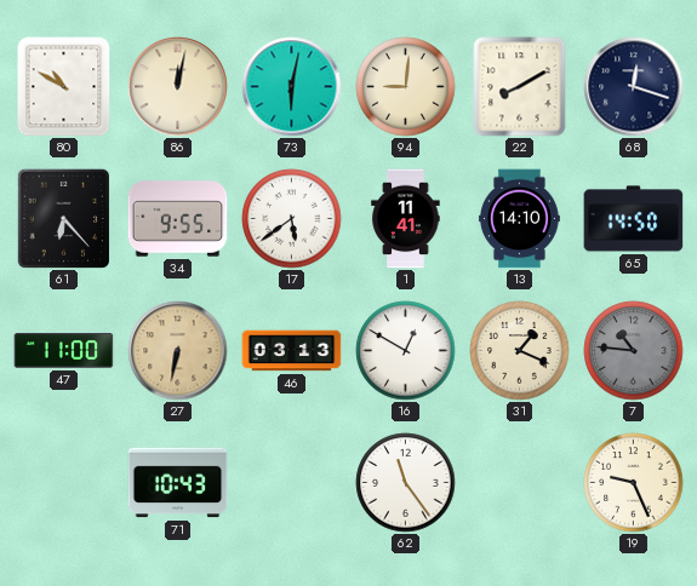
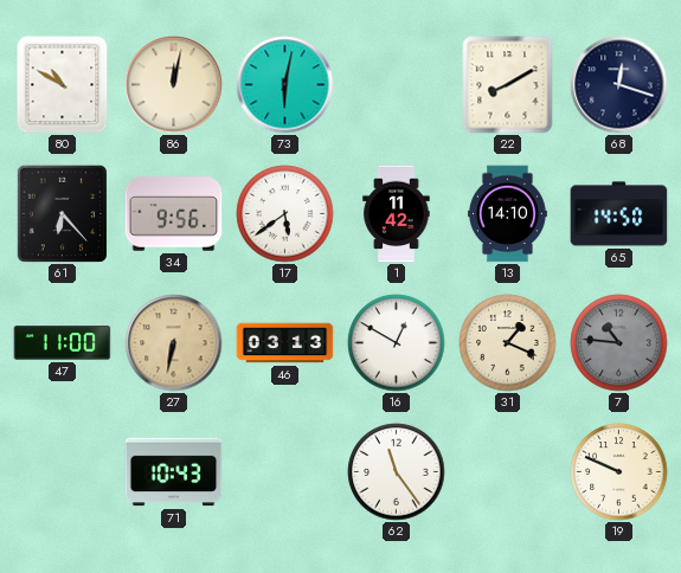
94: 9:01 -> none
34: 9:55 -> 9:56
1: 11:41 -> 11:42
19: 9:26 -> 9:49
